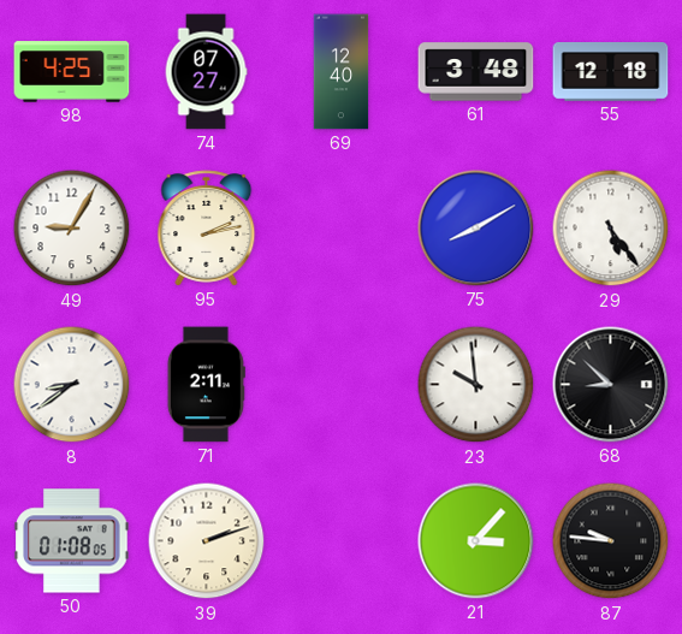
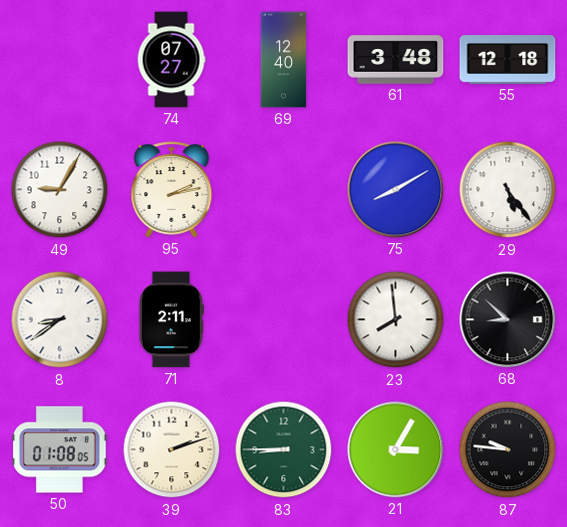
98: 4:25 -> none
23: 9:59 -> 7:59
83: none -> 8:45
21: 3:07 -> 3:05
